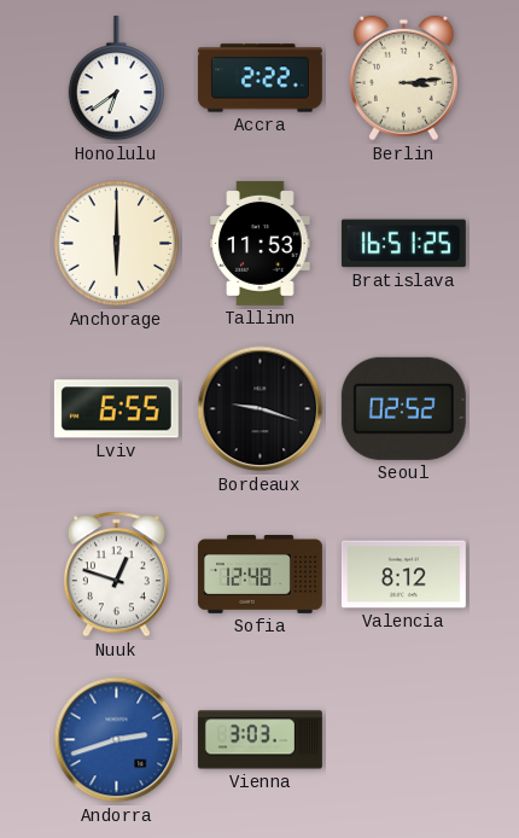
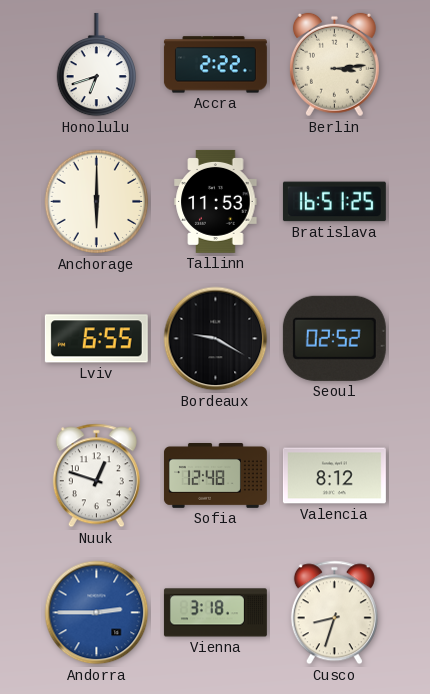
Honolulu: 6:39 -> 6:42
Bordeaux: 9:18 -> 9:20
Andorra: 2:42 -> 2:45
Vienna: 3:03 -> 3:18
Cusco: none -> 8:33
